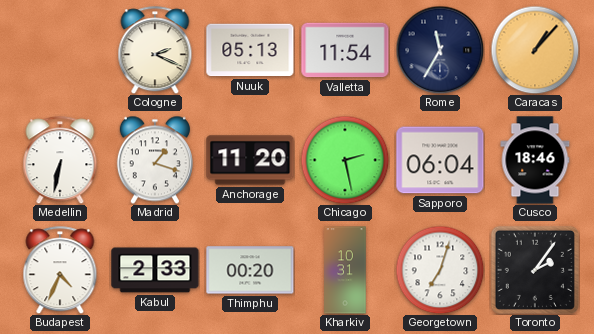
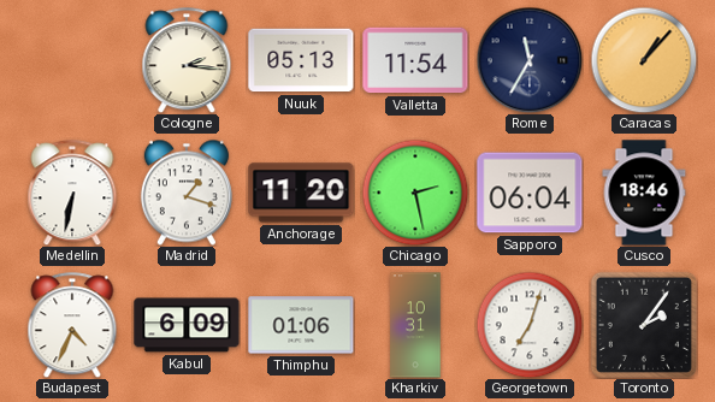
Cologne: 2:19 -> 2:16
Kabul: 2:33 -> 6:09
Thimphu: 00:20 -> 01:06
